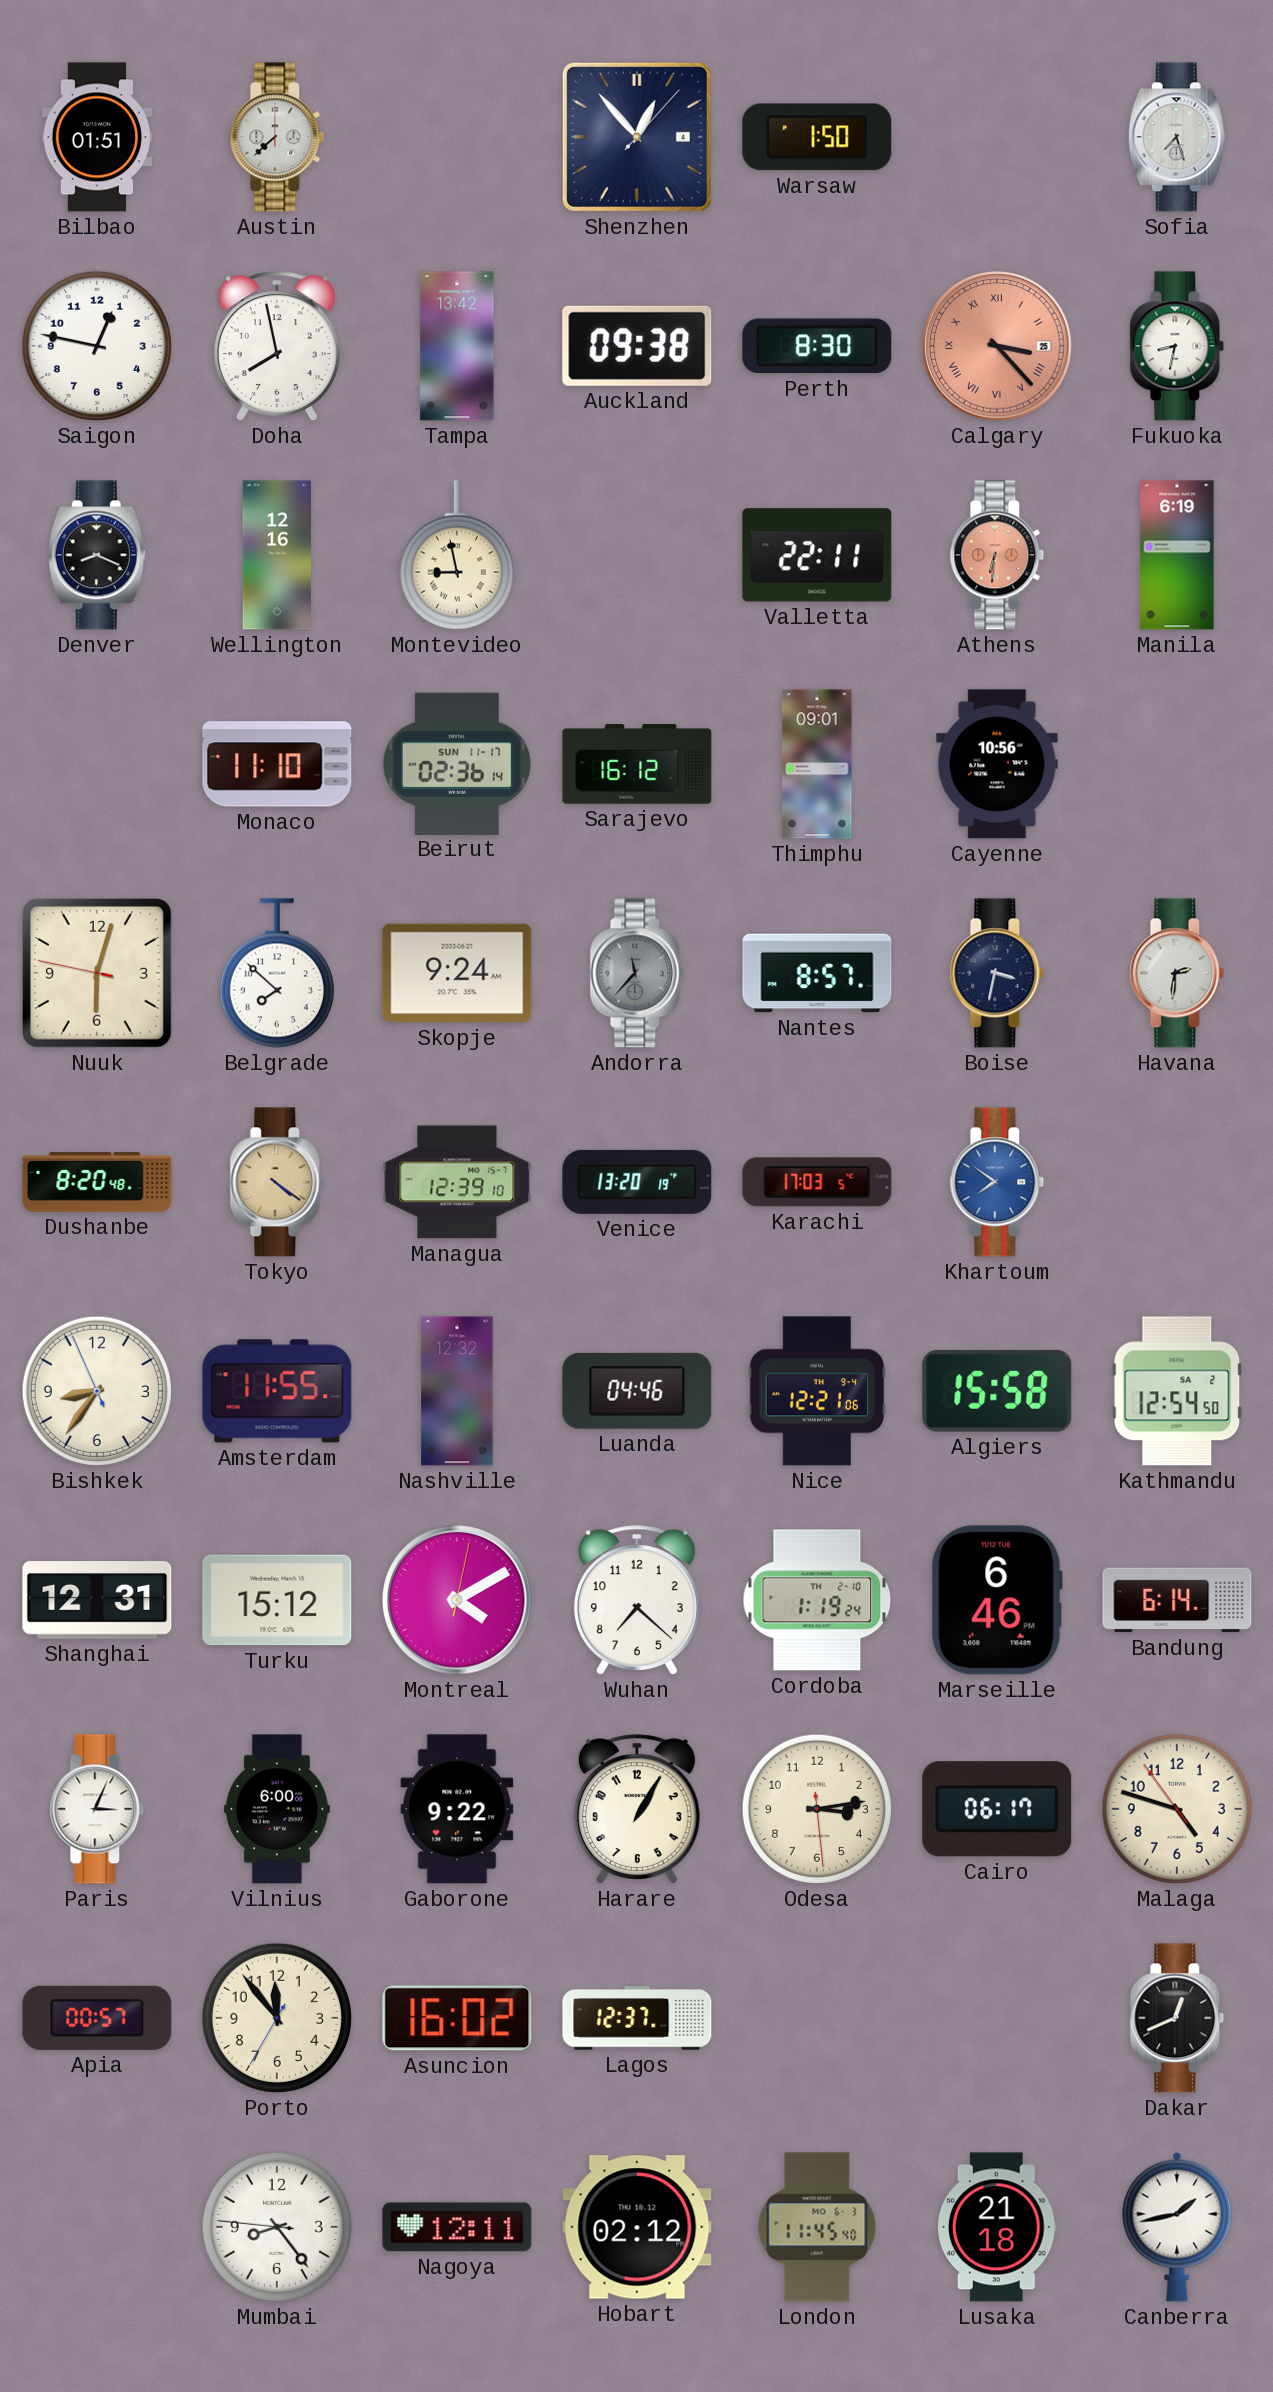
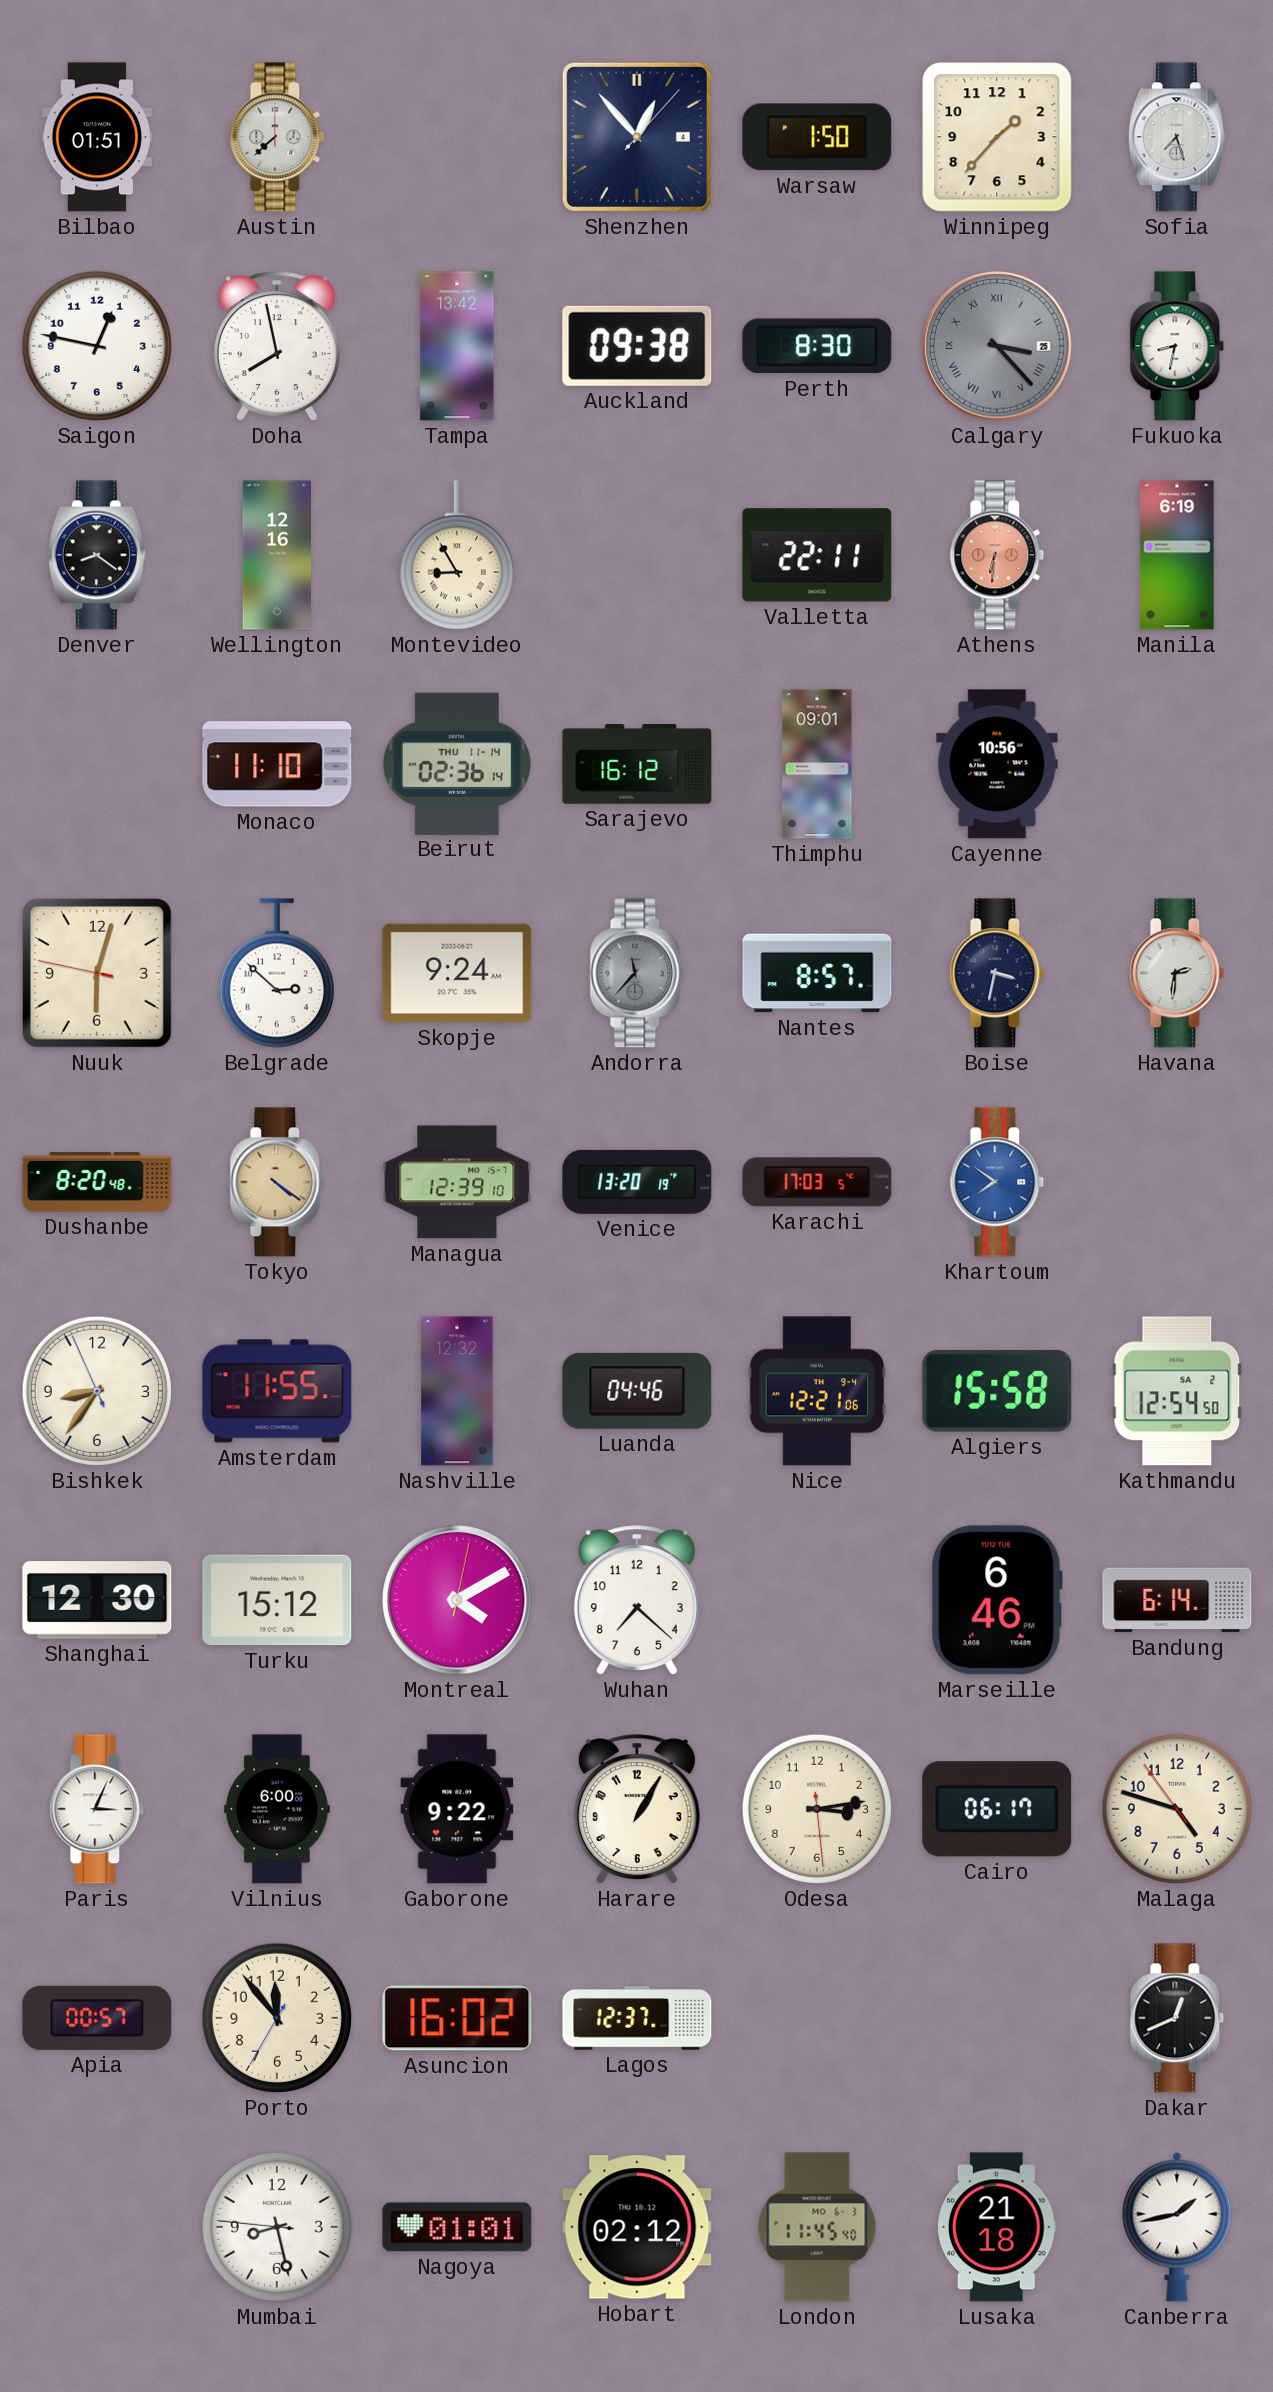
Winnipeg: none -> 1:37
Calgary dial: salmon -> grey
Denver: 8:19 -> 8:21
Montevideo: 8:58 -> 8:55
Beirut date: SUN 11-17 -> THU 11-14
Belgrade: 7:52 -> 2:52
Shanghai: 12:31 -> 12:30
Cordoba: 1:19 -> none
Mumbai: 8:23 -> 8:27
Nagoya: 12:11 -> 01:01
